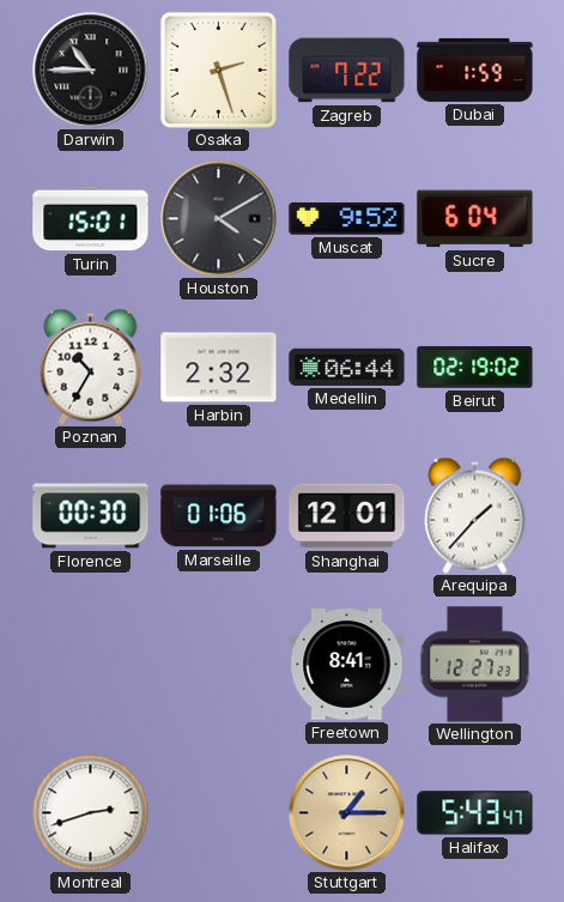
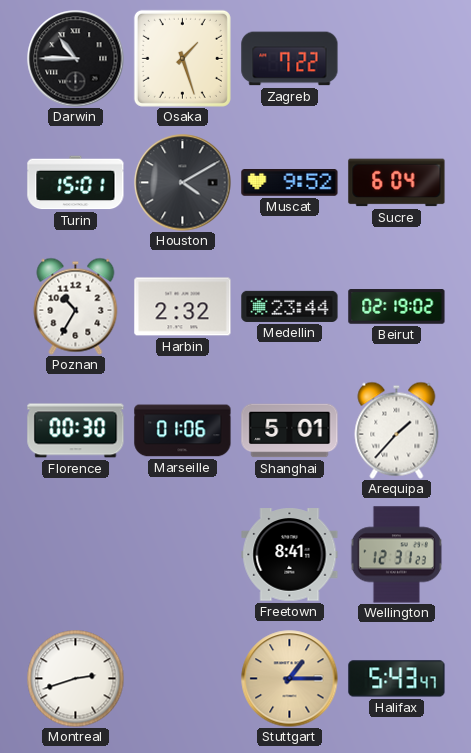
Osaka: 2:27 -> 1:27
Dubai: 1:59 -> none
Medellin: 06:44 -> 23:44
Shanghai: 12:01 -> 5:01
Wellington: 12:27 -> 12:31
